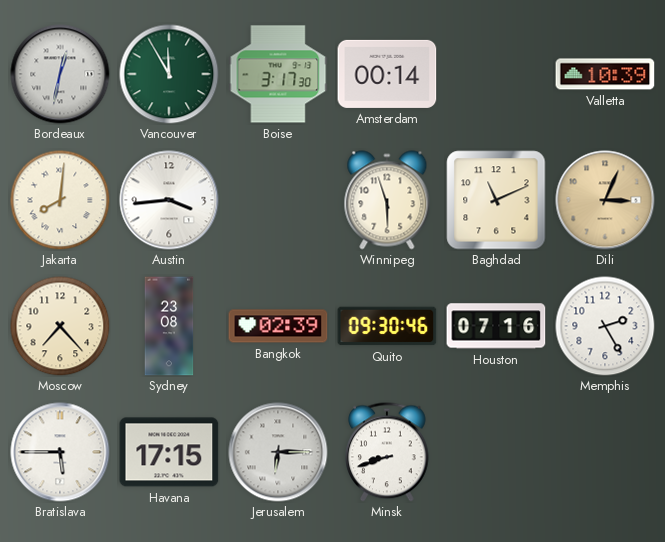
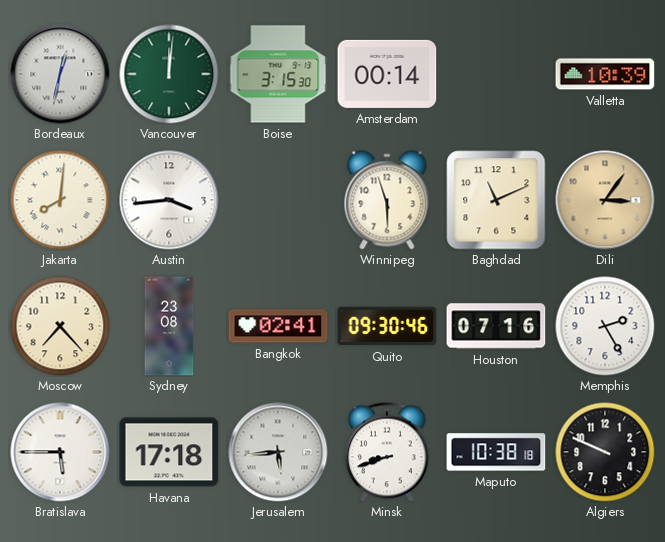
Vancouver: 11:55 -> 12:01
Boise: 3:17 -> 3:15
Dili: 3:04 -> 3:06
Bangkok: 02:39 -> 02:41
Havana: 17:15 -> 17:18
Jerusalem: 6:15 -> 5:44
Maputo: none -> 10:38
Algiers: none -> 9:49
